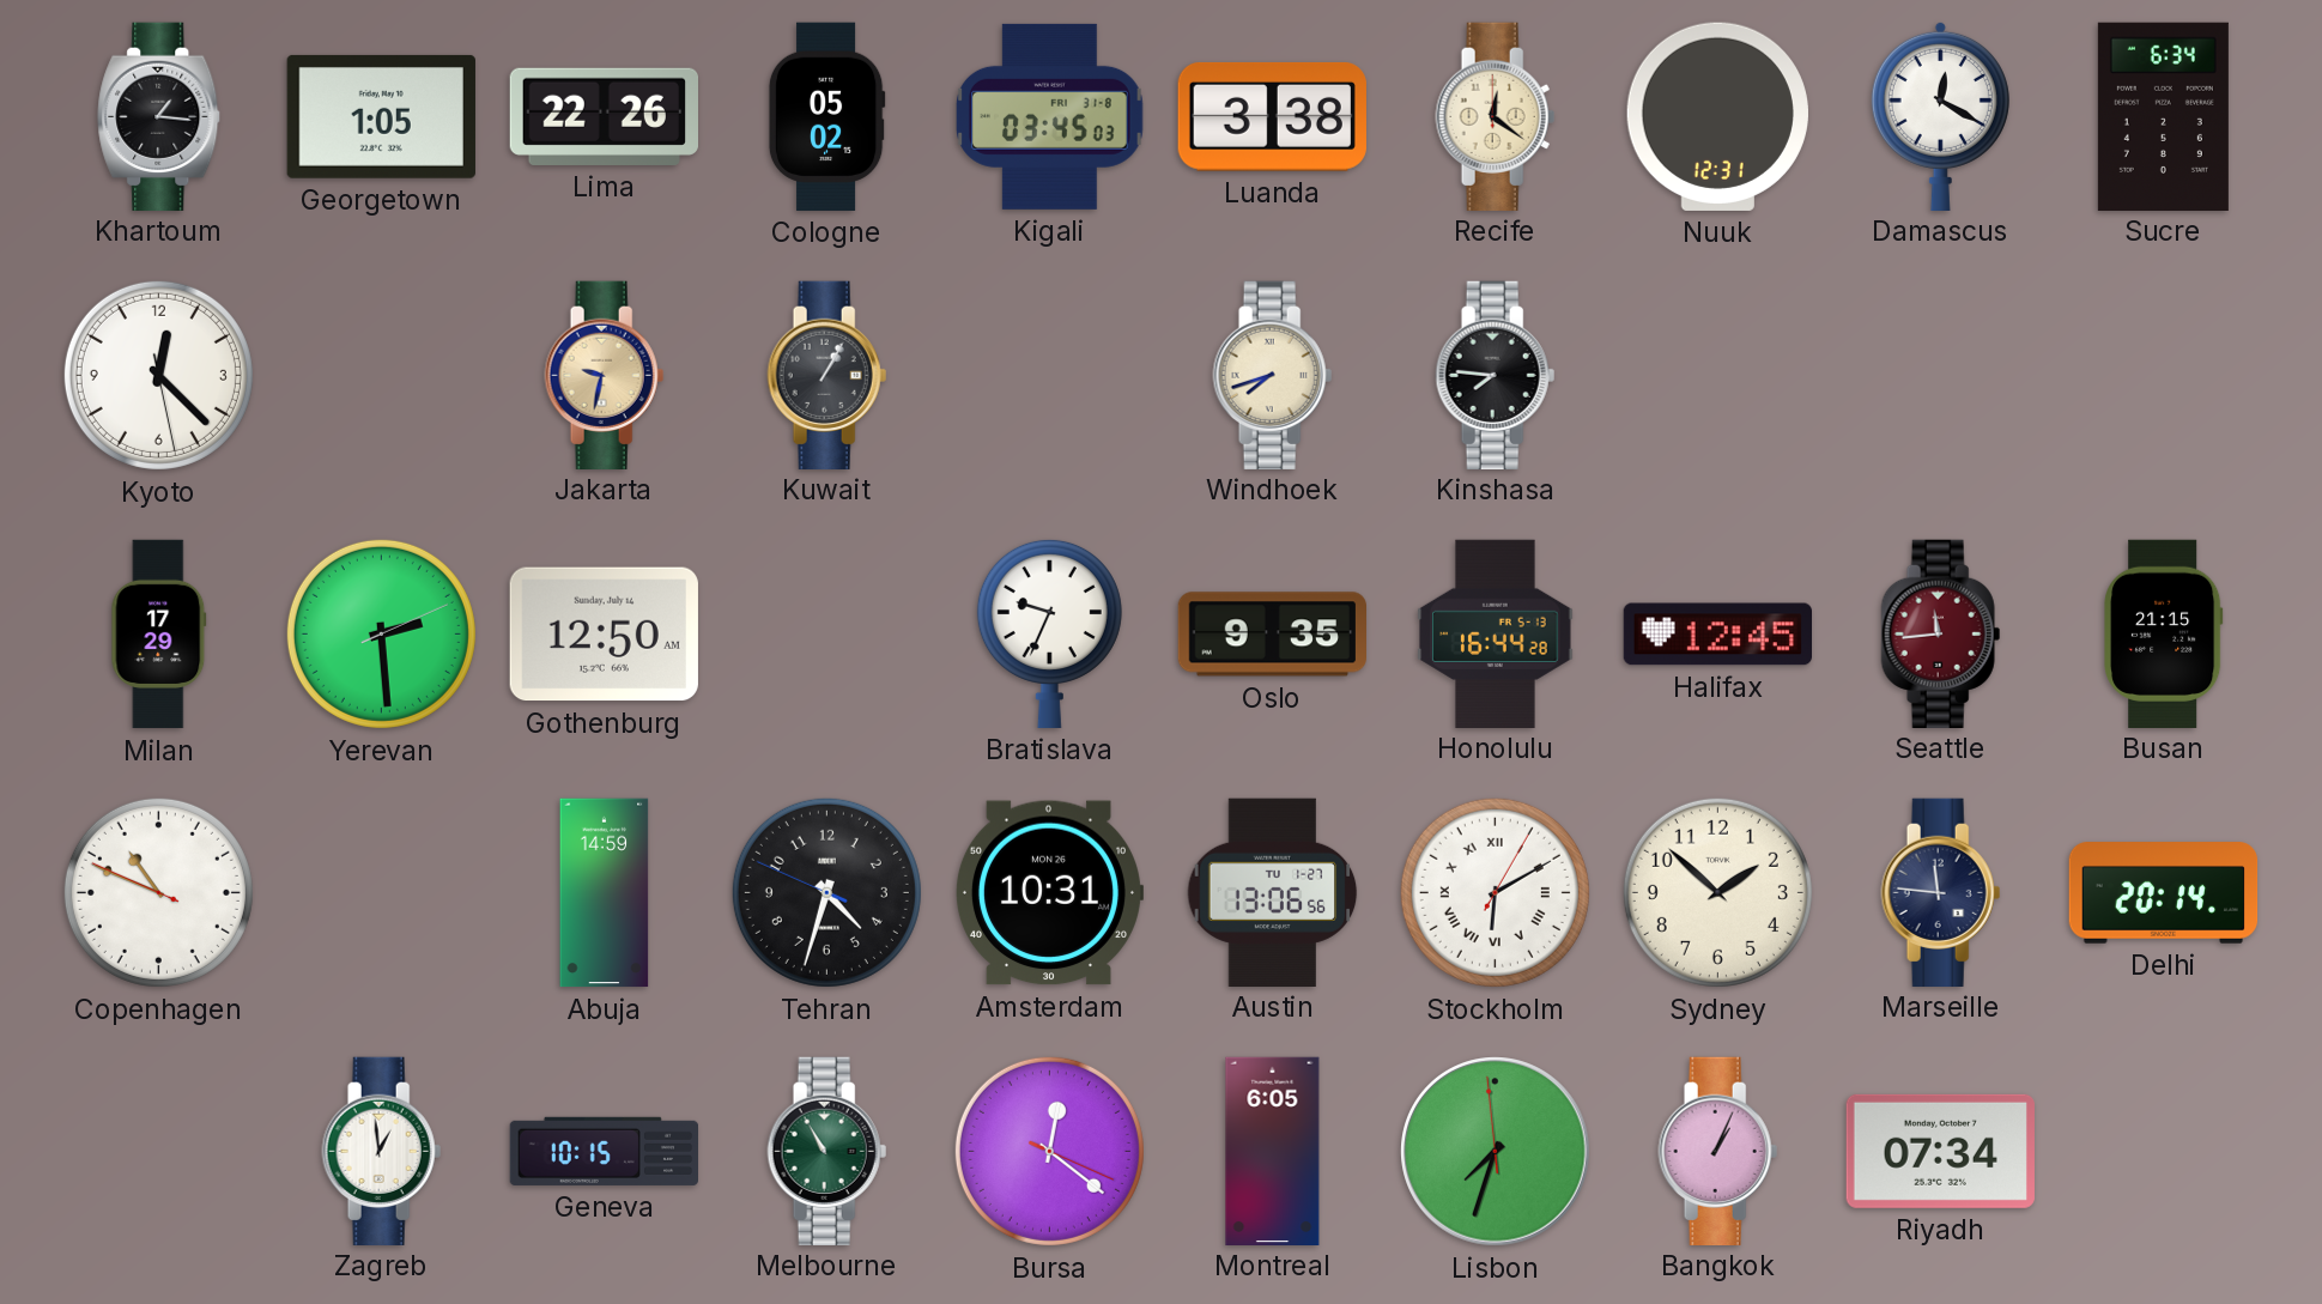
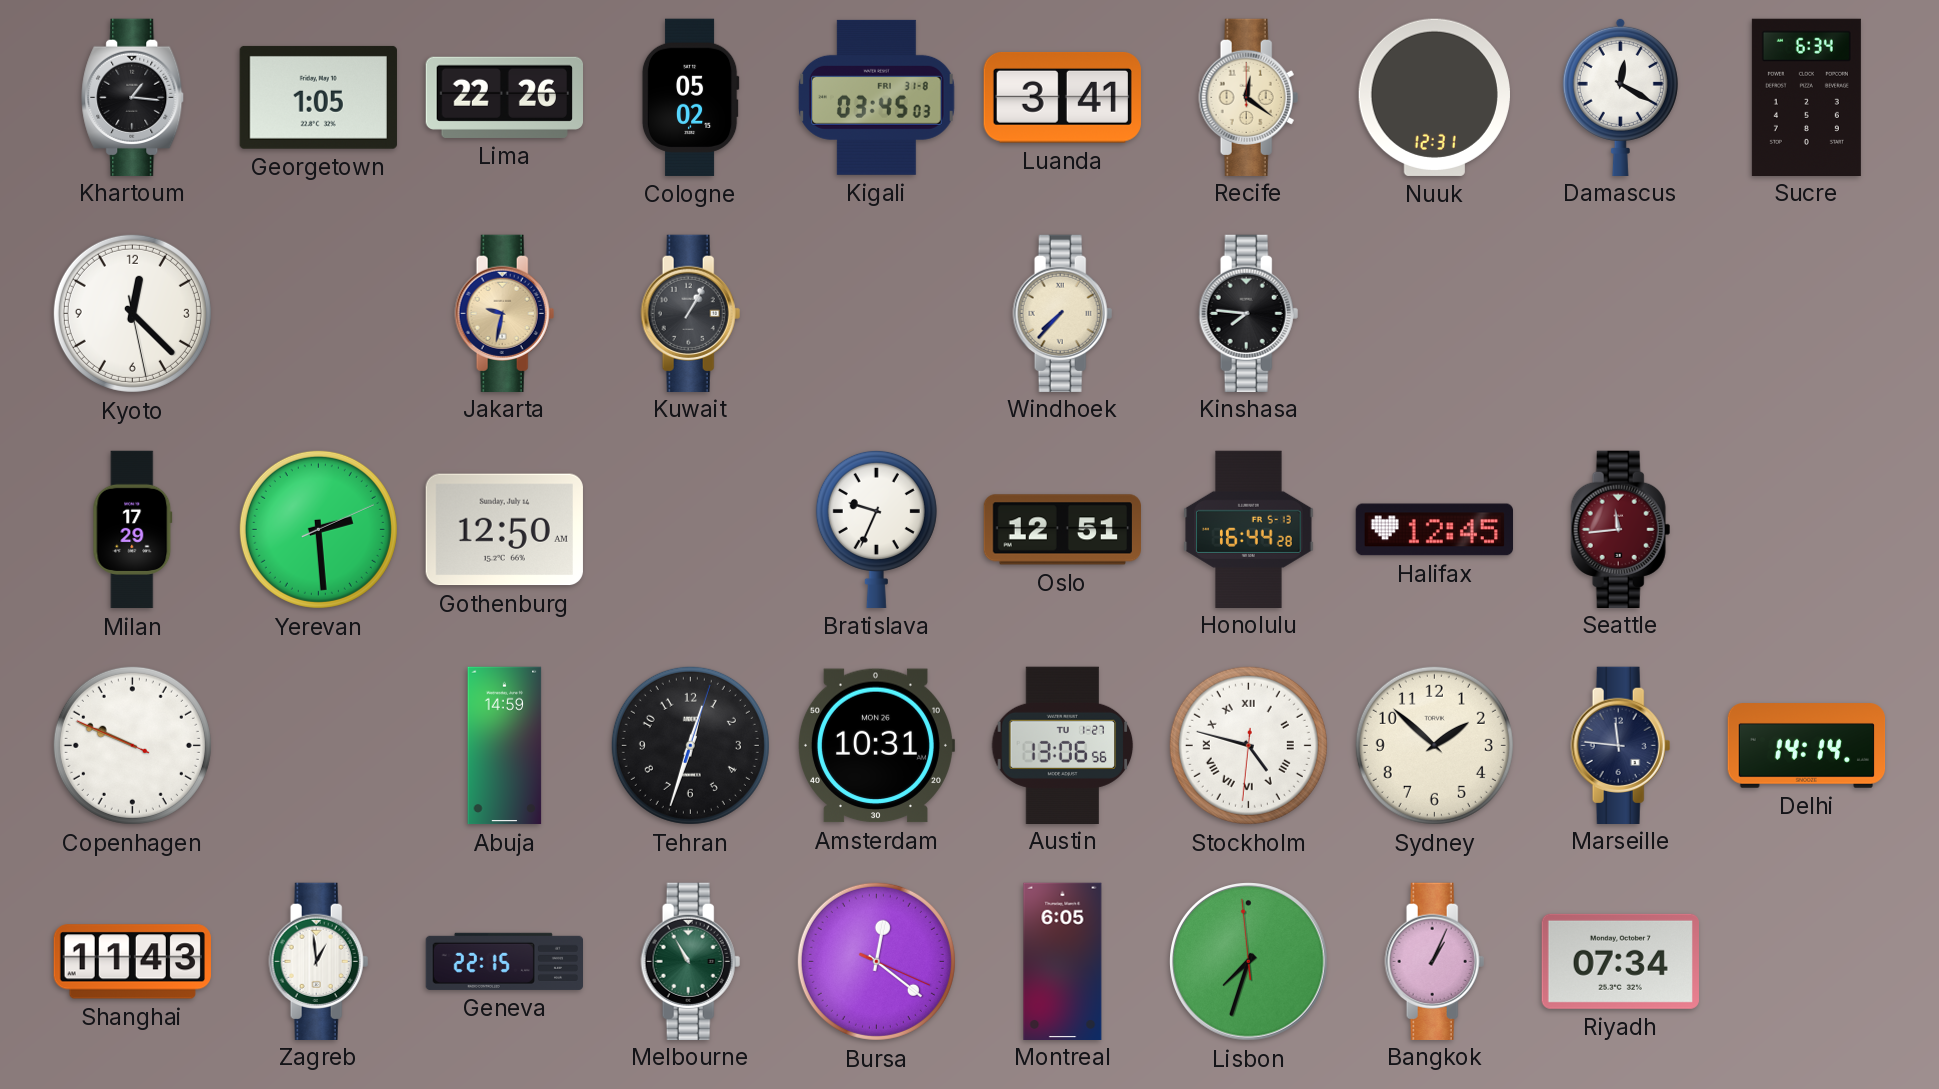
Luanda: 3:38 -> 3:41
Windhoek: 7:42 -> 7:37
Oslo: 9:35 -> 12:51
Busan: 21:15 -> none
Copenhagen: 10:48 -> 9:48
Tehran: 4:32 -> 12:33
Stockholm: 6:10 -> 4:47
Delhi: 20:14 -> 14:14
Shanghai: none -> 11:43
Geneva: 10:15 -> 22:15
